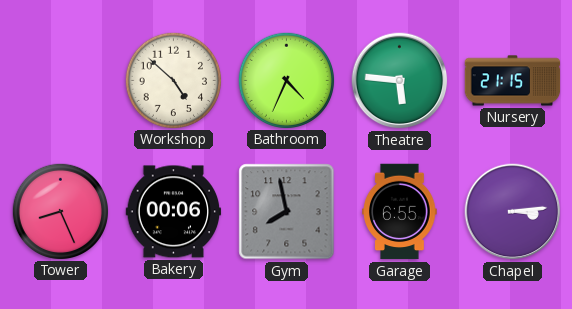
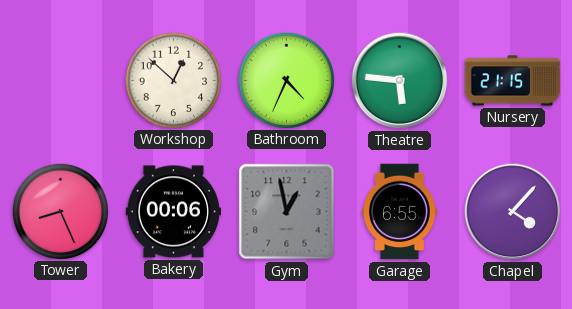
Workshop: 4:52 -> 12:52
Gym: 7:58 -> 12:58
Chapel: 3:14 -> 4:07
